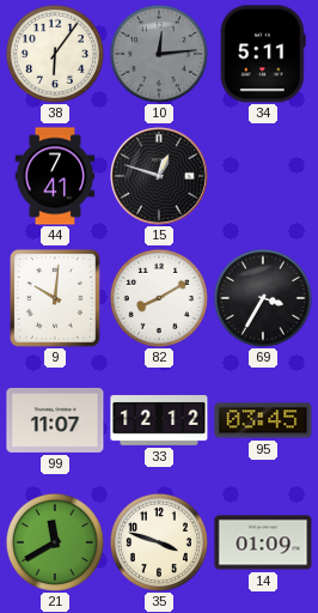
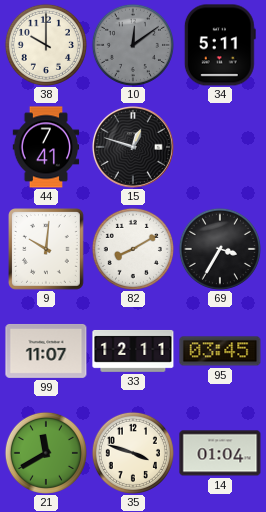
38: 6:06 -> 10:00
10: 12:14 -> 12:09
33: 12:12 -> 12:11
14: 01:09 -> 01:04
